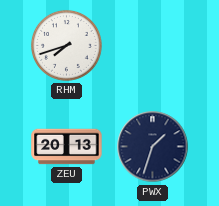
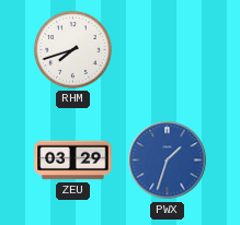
ZEU: 20:13 -> 03:29
PWX dial: navy -> blue
